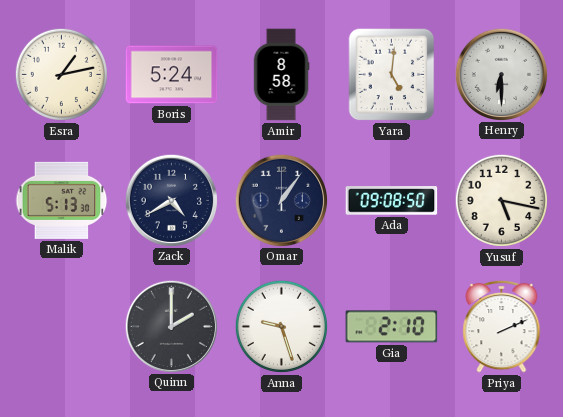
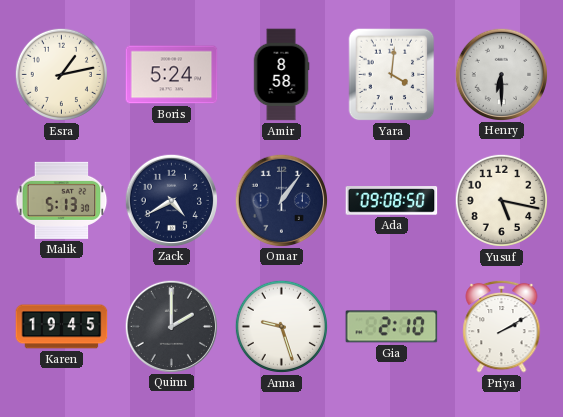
Yara: 5:01 -> 4:01
Karen: none -> 19:45
Priya: 2:11 -> 2:10
